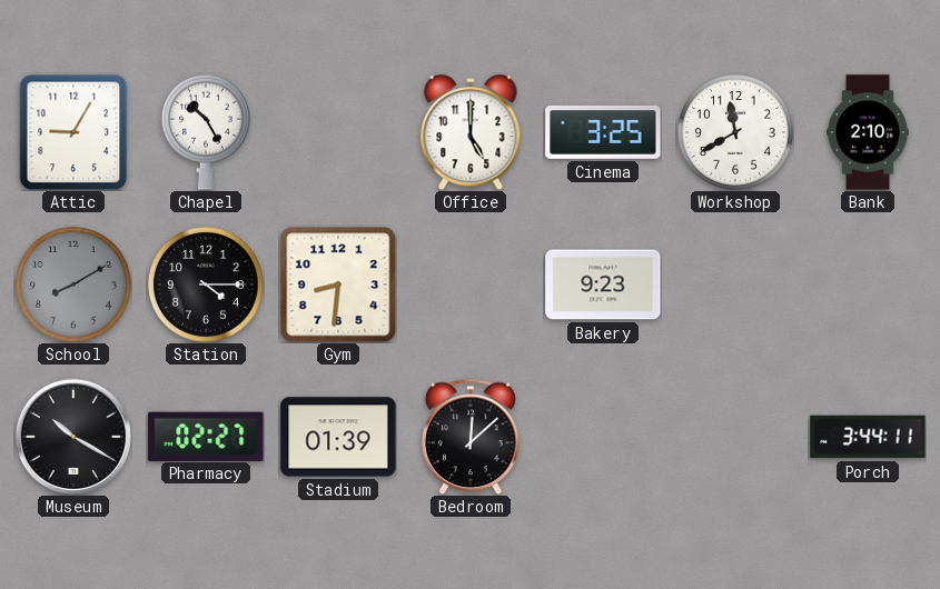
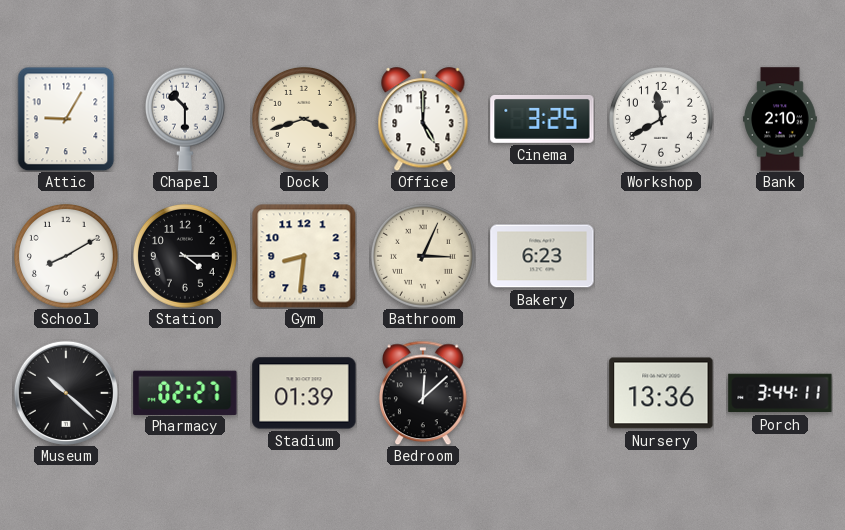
Chapel: 10:25 -> 10:30
Dock: none -> 3:42
School dial: grey -> white
Bathroom: none -> 3:04
Bakery: 9:23 -> 6:23
Museum: 10:20 -> 10:22
Nursery: none -> 13:36
